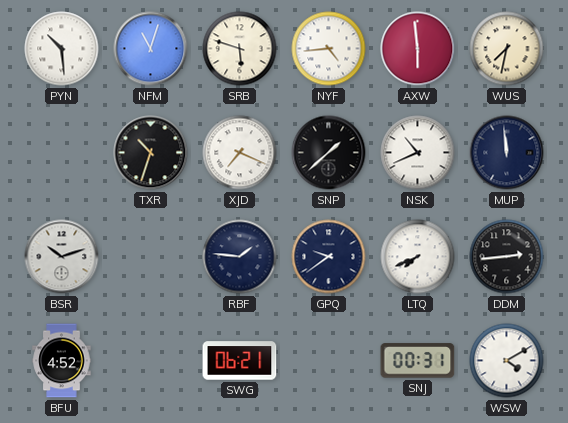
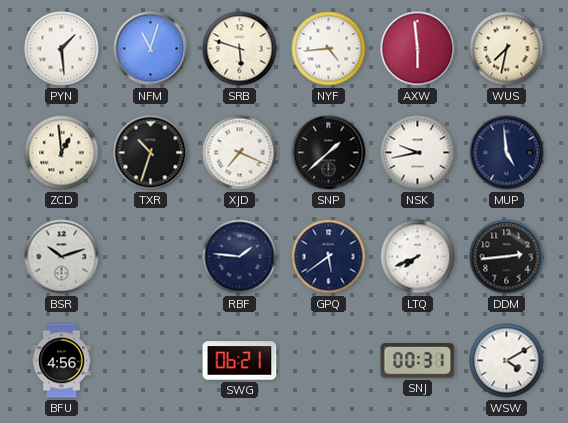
PYN: 10:29 -> 1:29
ZCD: none -> 12:59
NSK: 10:41 -> 9:43
MUP: 11:59 -> 4:59
GPQ: 9:39 -> 5:39
BFU: 4:52 -> 4:56
